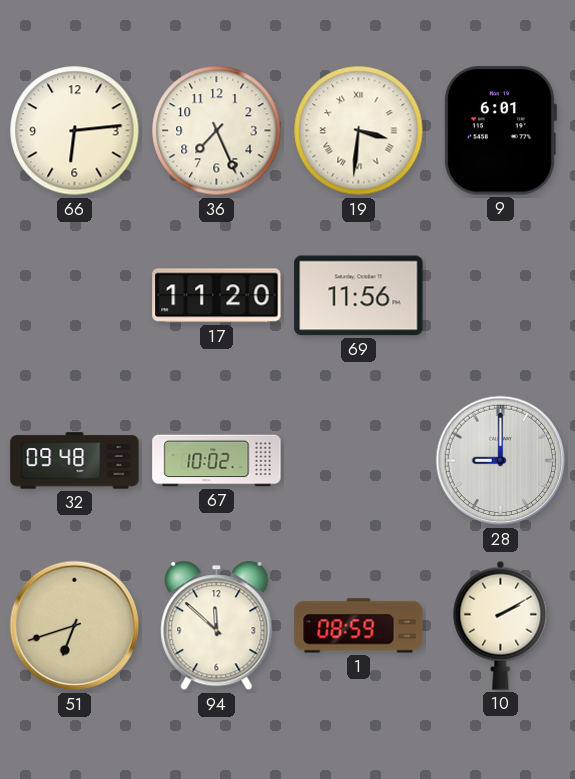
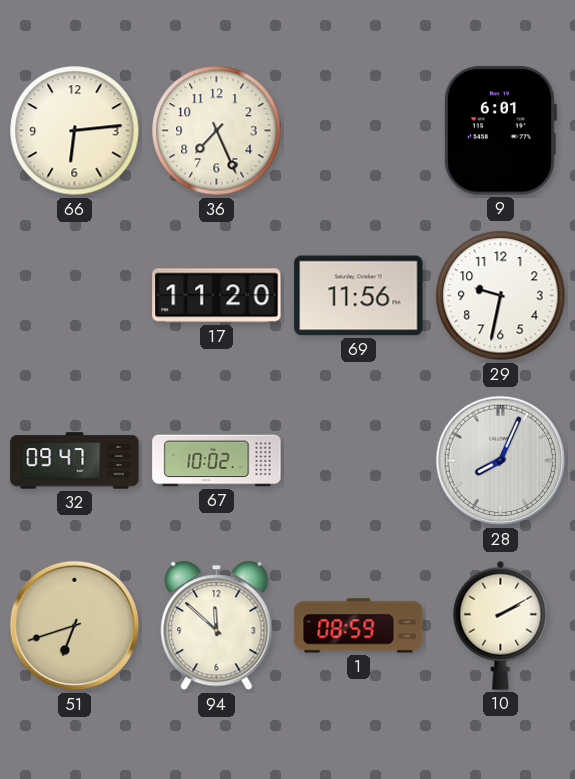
19: 3:31 -> none
29: none -> 9:32
32: 09:48 -> 09:47
28: 9:00 -> 8:04
